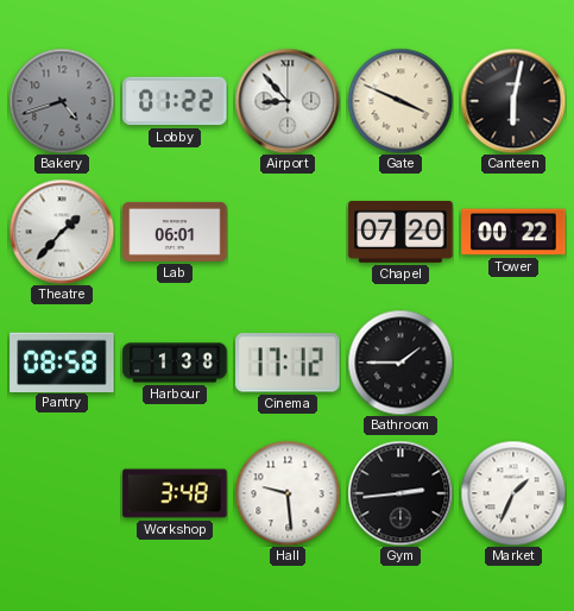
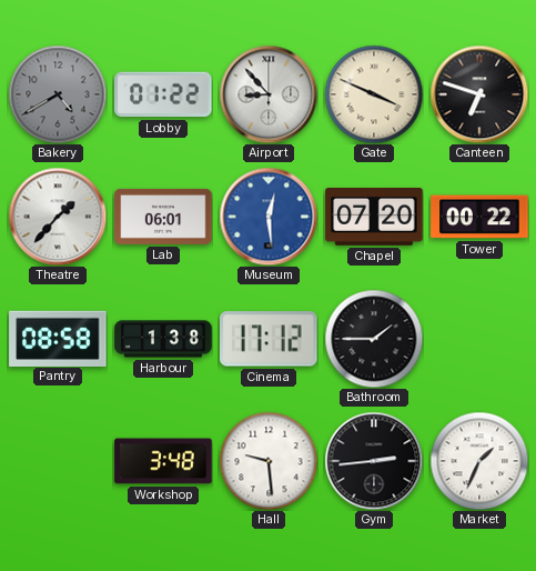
Bakery: 4:42 -> 4:40
Canteen: 6:02 -> 6:48
Museum: none -> 12:29
